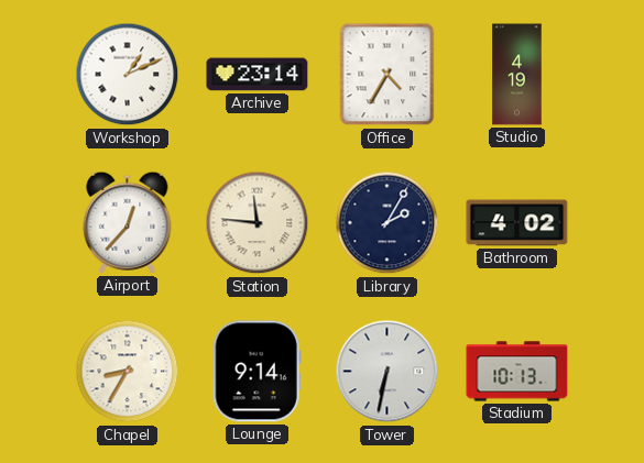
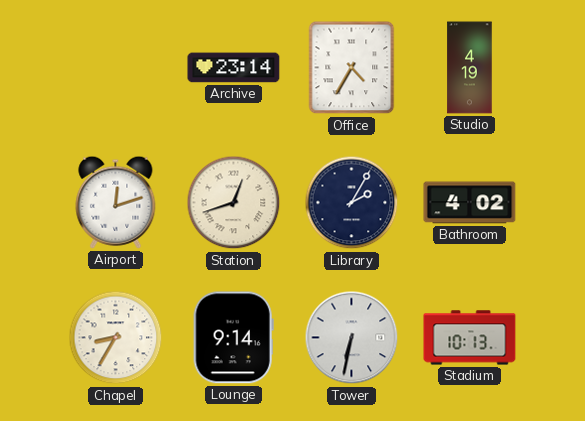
Workshop: 1:11 -> none
Airport: 12:37 -> 12:12
Station: 11:46 -> 12:42
